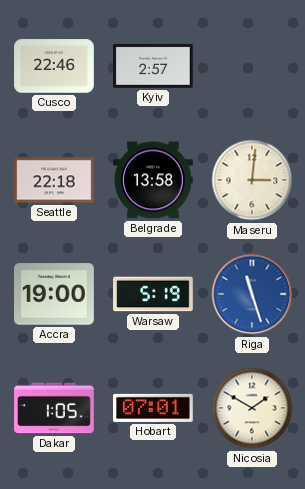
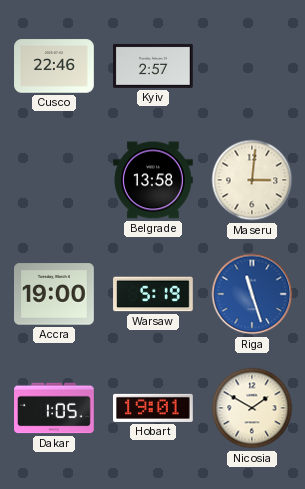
Seattle: 22:18 -> none
Hobart: 07:01 -> 19:01
